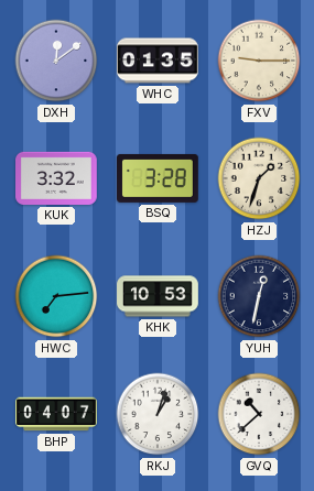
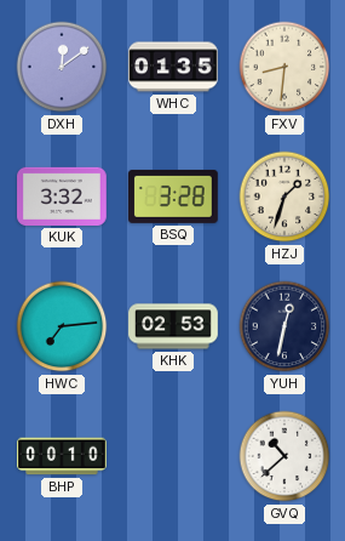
FXV: 9:15 -> 8:31
KHK: 10:53 -> 02:53
BHP: 04:07 -> 00:10
RKJ: 1:03 -> none
